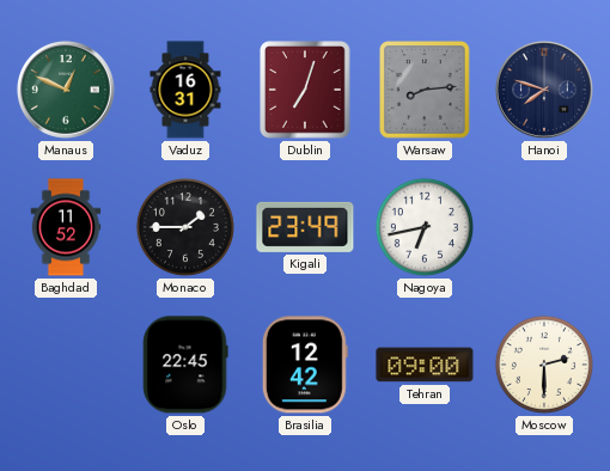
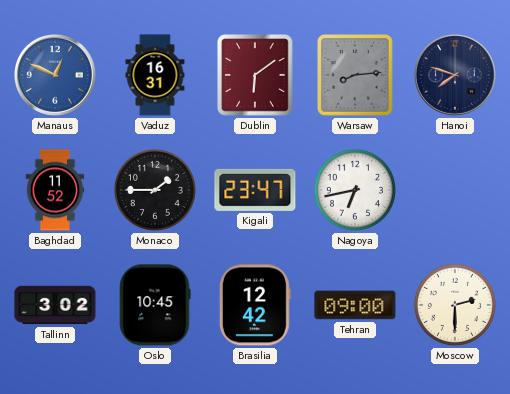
Manaus dial: green -> blue
Dublin: 7:03 -> 6:09
Kigali: 23:49 -> 23:47
Tallinn: none -> 3:02
Oslo: 22:45 -> 10:45
